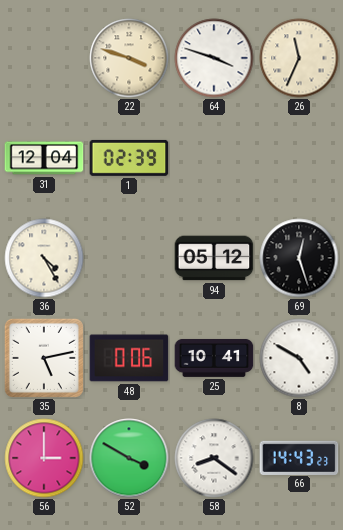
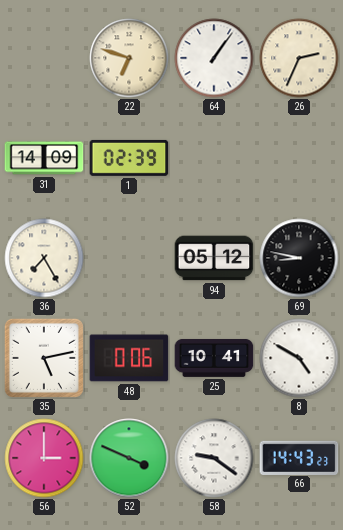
22: 3:48 -> 6:48
64: 3:48 -> 1:06
26: 11:34 -> 2:34
31: 12:04 -> 14:09
36: 4:25 -> 7:25
69: 12:27 -> 8:47
52: 3:50 -> 3:49
58: 8:21 -> 9:21
